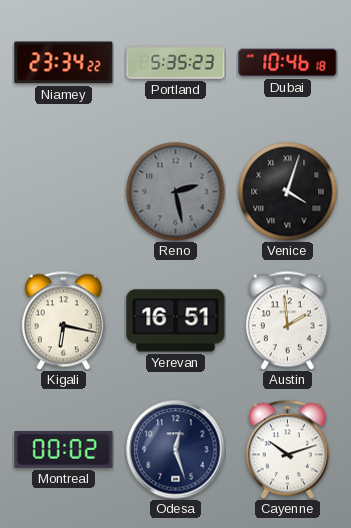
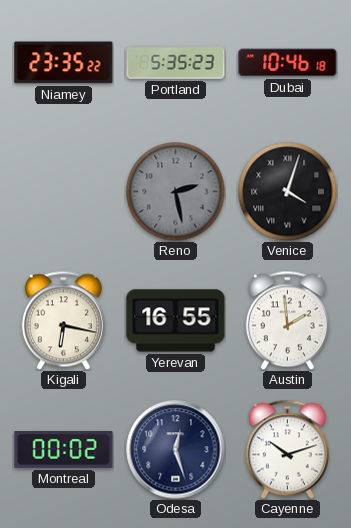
Niamey: 23:34 -> 23:35
Yerevan: 16:51 -> 16:55
